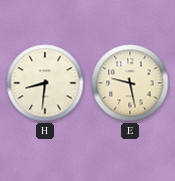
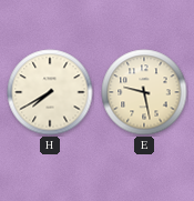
H: 8:31 -> 7:40
